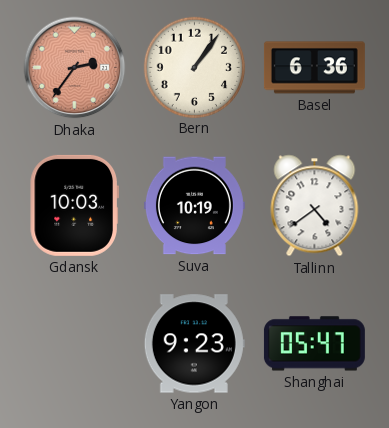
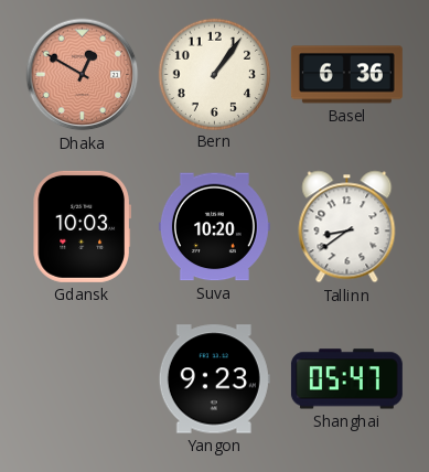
Dhaka: 2:36 -> 12:50
Suva: 10:19 -> 10:20
Tallinn: 4:39 -> 8:39
